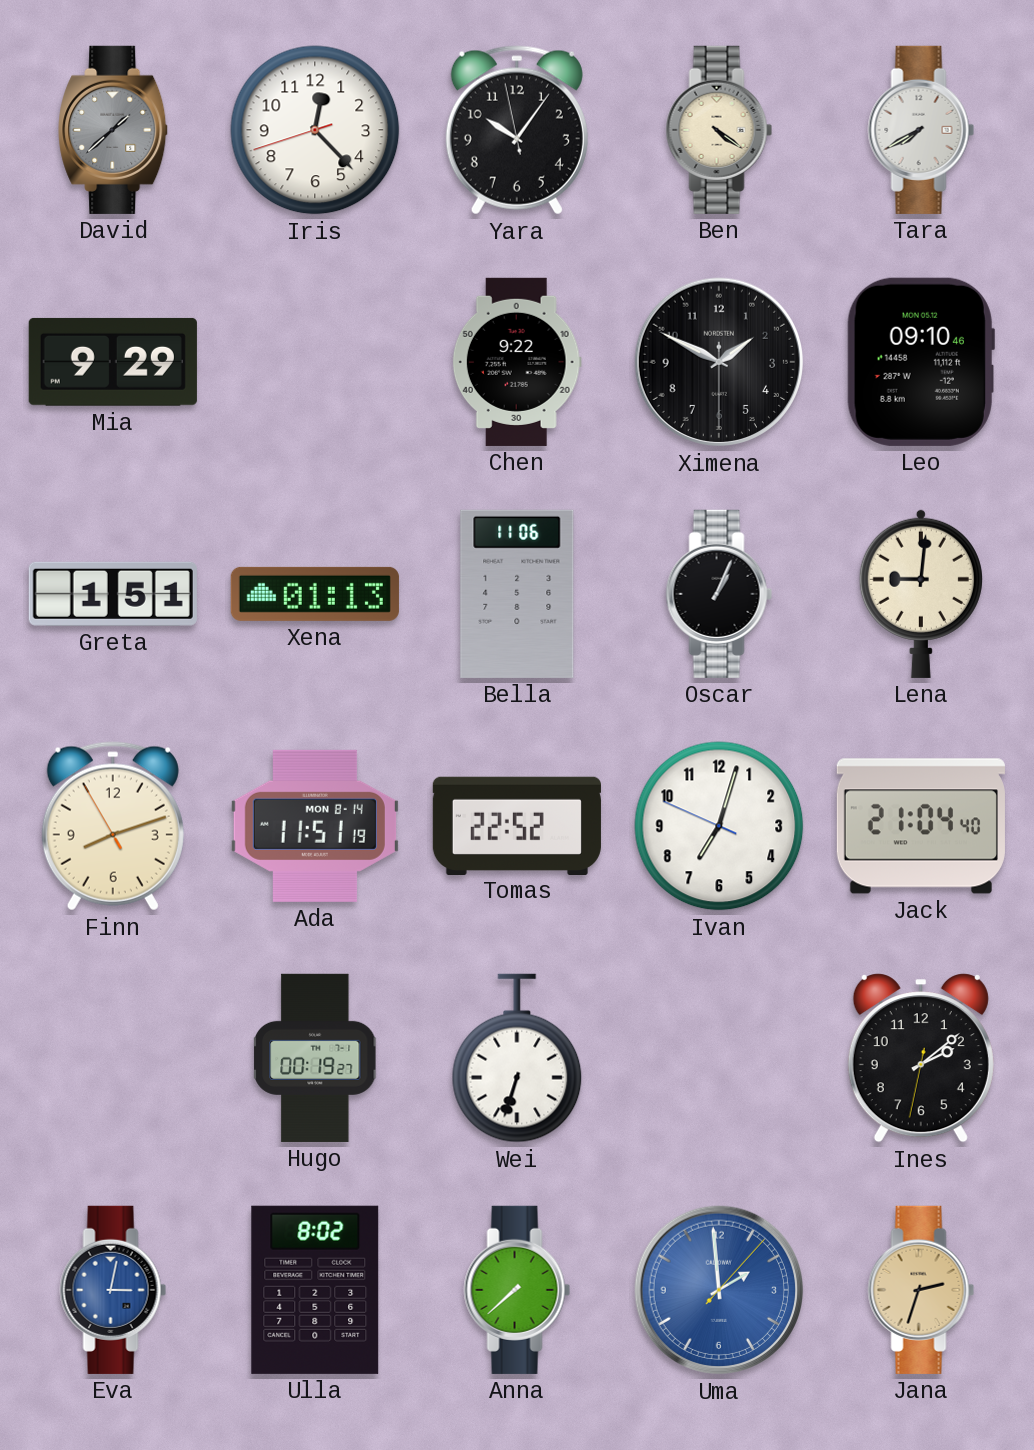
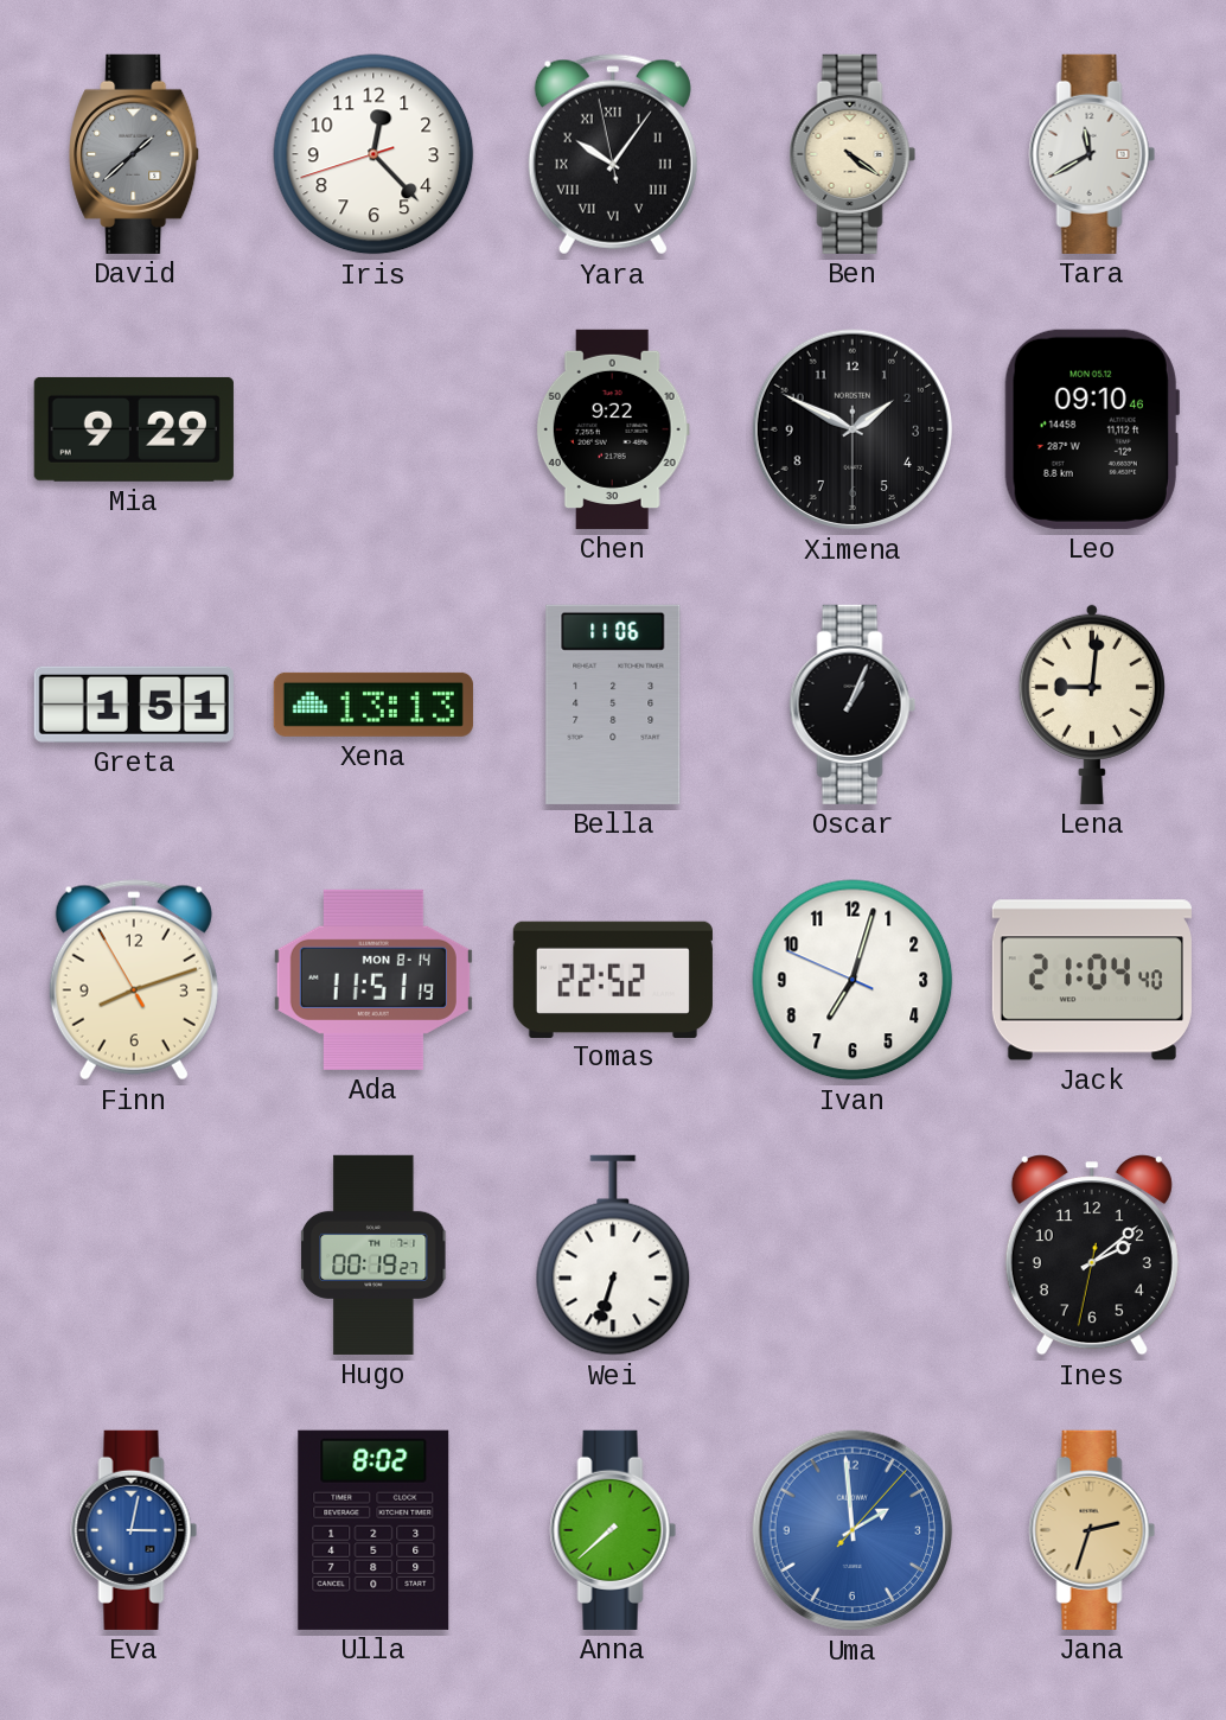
Yara numerals: Arabic -> Roman
Tara: 7:40 -> 11:40
Xena: 01:13 -> 13:13
